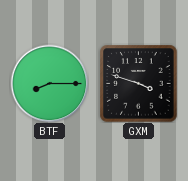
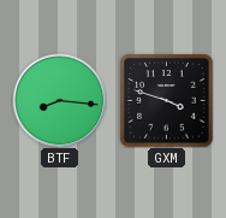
BTF: 8:15 -> 8:16
